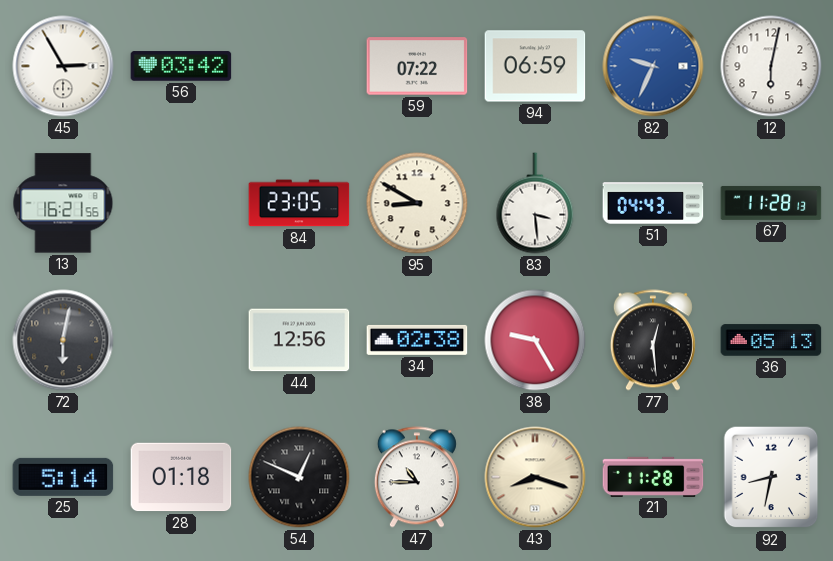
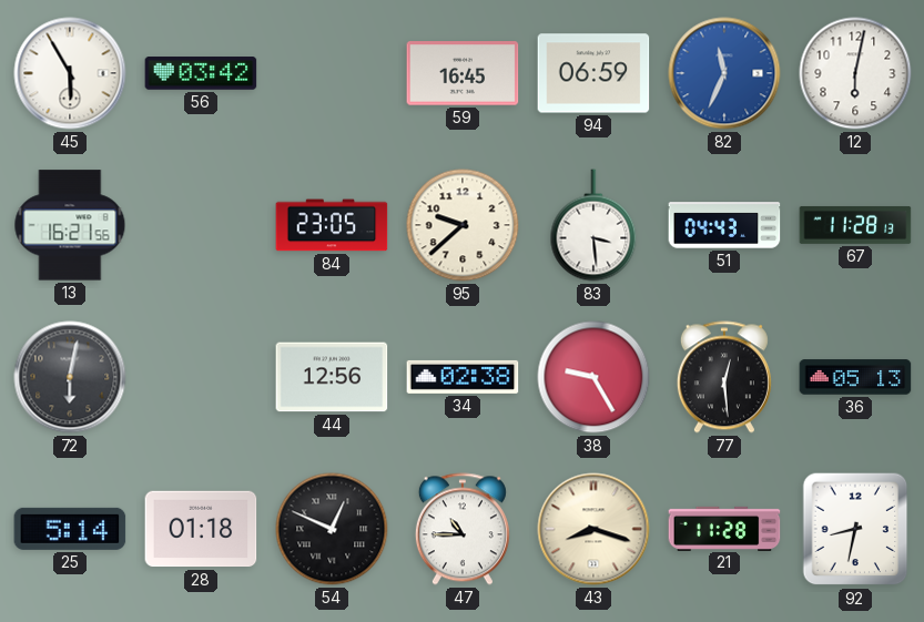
45: 2:55 -> 5:55
59: 07:22 -> 16:45
82: 9:34 -> 11:34
95: 8:50 -> 9:38
